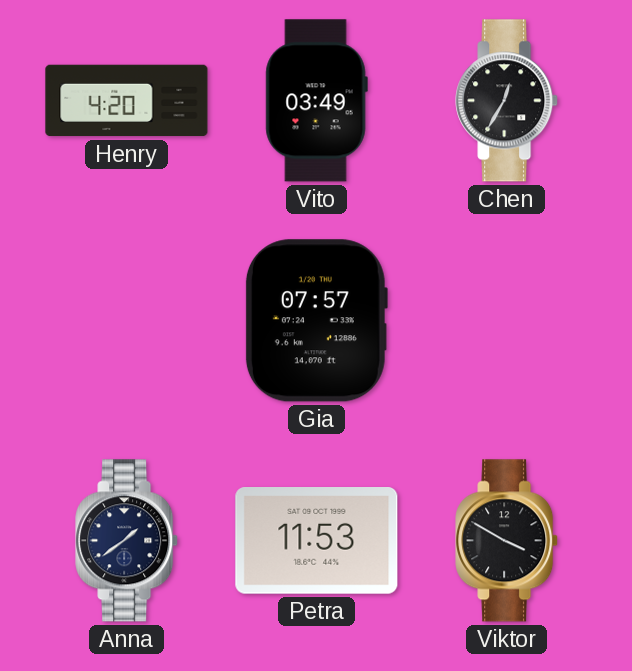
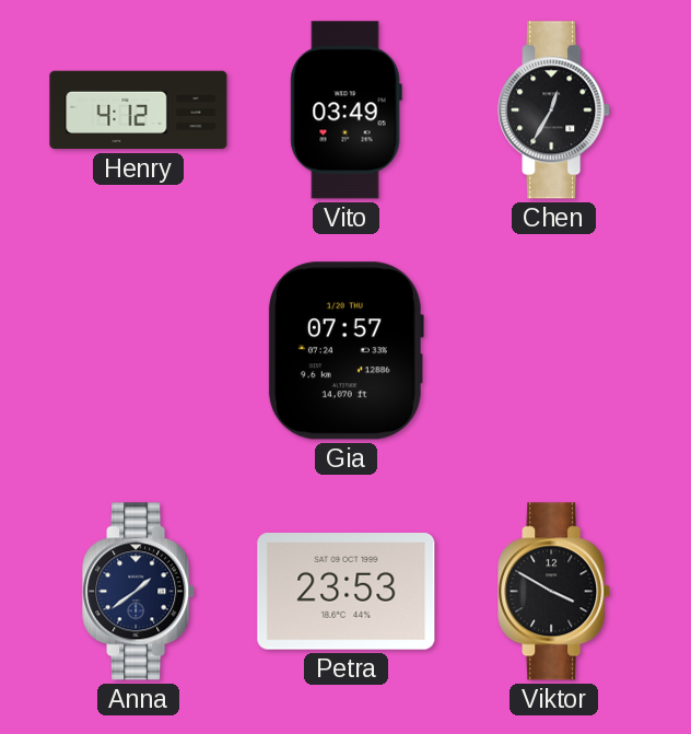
Henry: 4:20 -> 4:12
Petra: 11:53 -> 23:53
